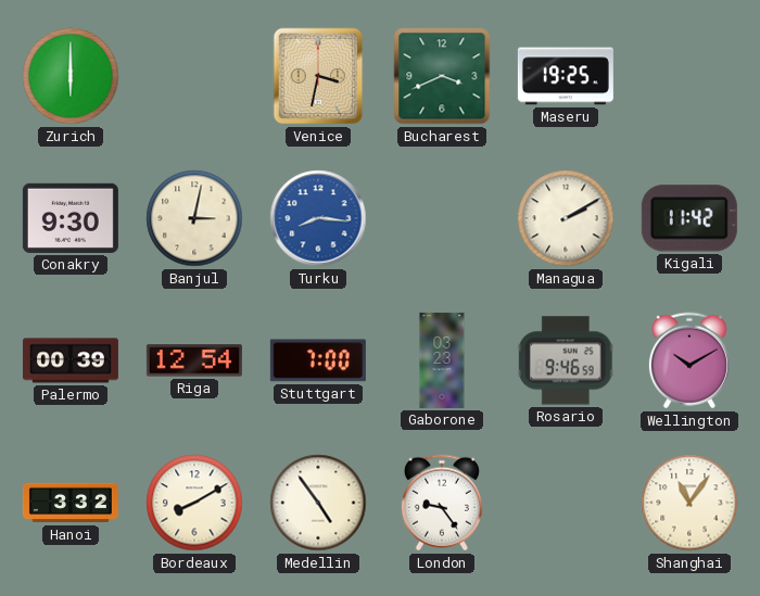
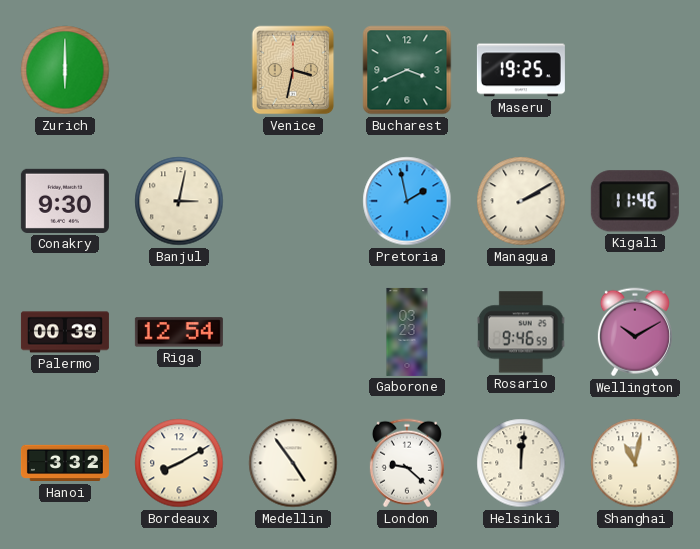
Turku: 8:16 -> none
Pretoria: none -> 1:58
Kigali: 11:42 -> 11:46
Stuttgart: 7:00 -> none
London: 9:24 -> 9:22
Helsinki: none -> 12:01
Shanghai: 11:06 -> 11:02
